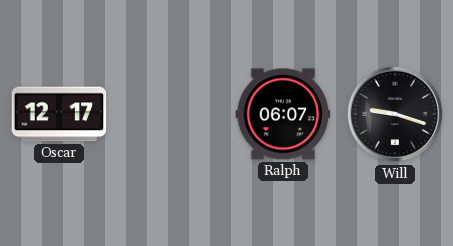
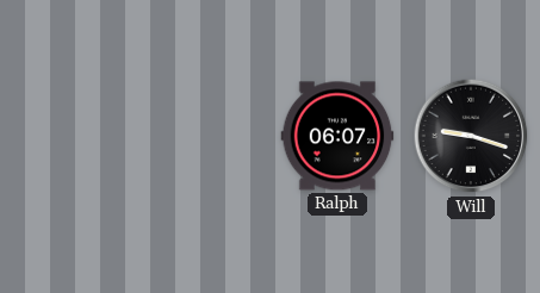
Oscar: 12:17 -> none
